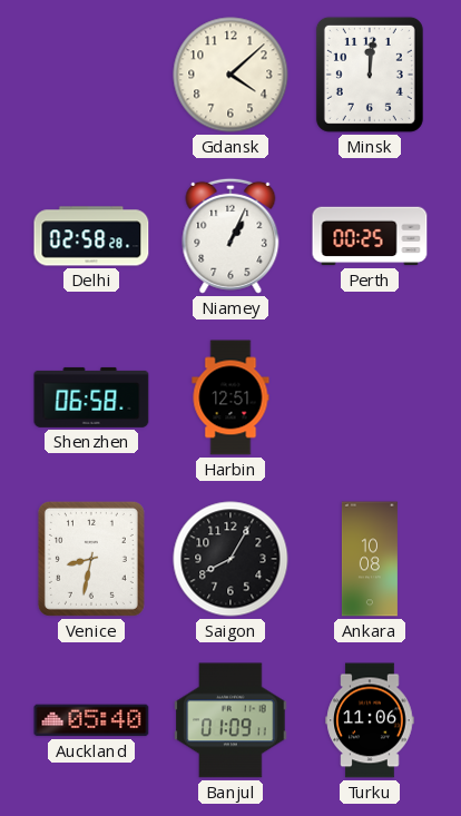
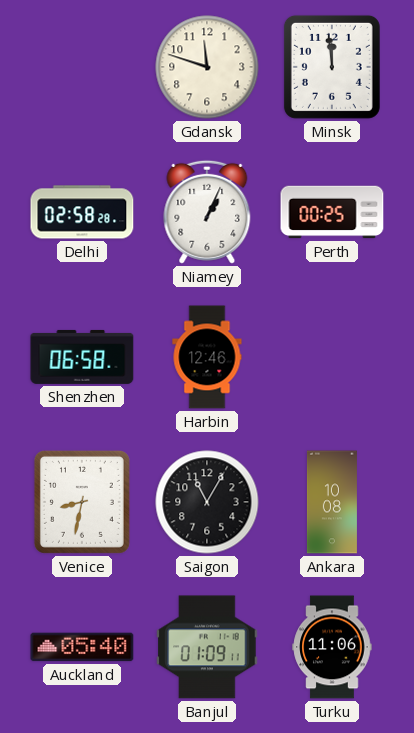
Gdansk: 4:08 -> 11:48
Minsk: 12:01 -> 11:59
Harbin: 12:51 -> 12:46
Saigon: 8:05 -> 11:05
